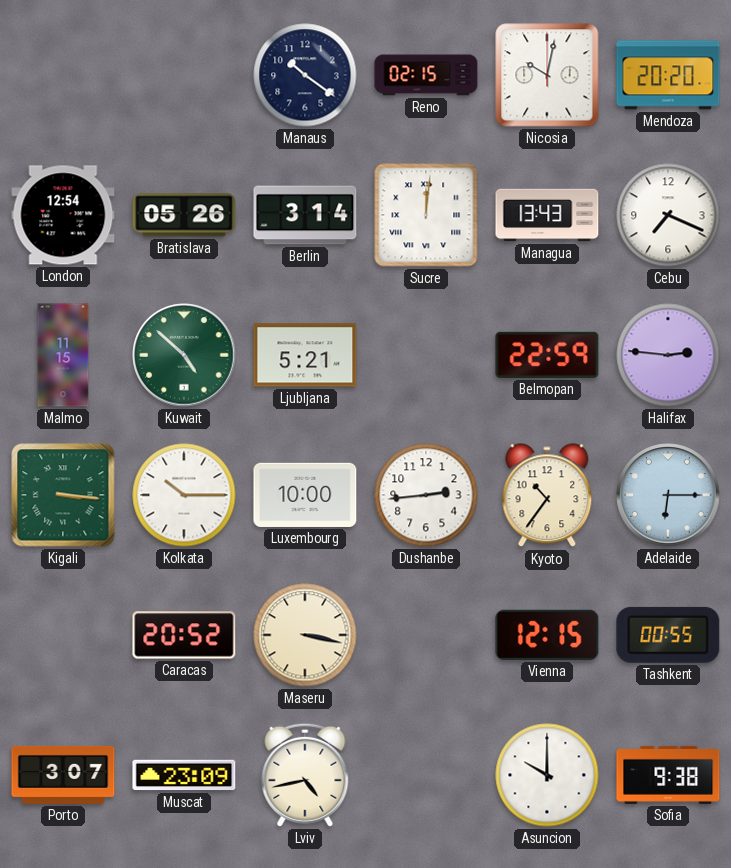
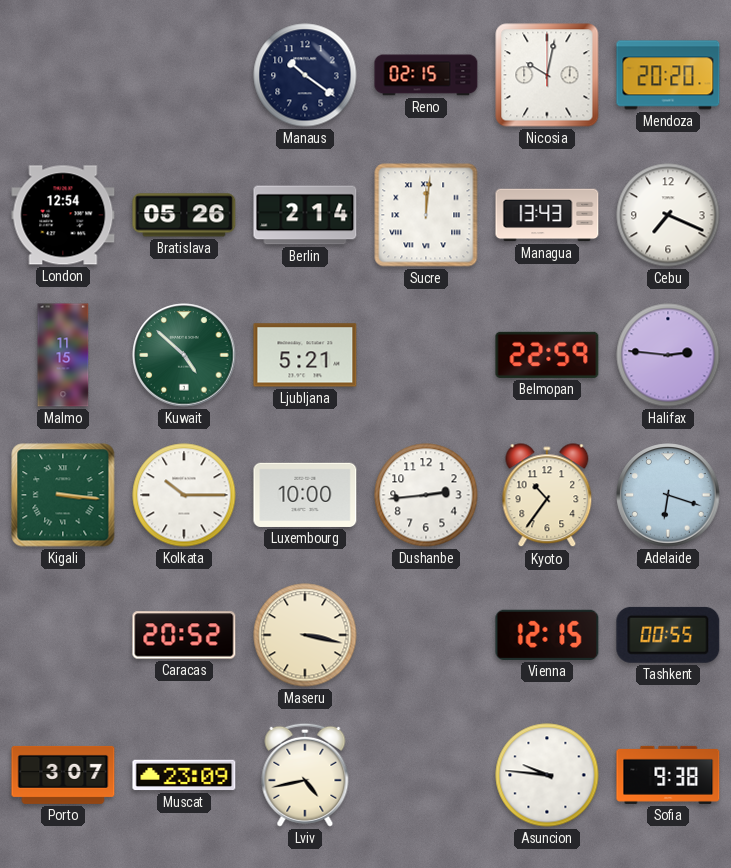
Berlin: 3:14 -> 2:14
Adelaide: 6:15 -> 6:18
Asuncion: 10:00 -> 9:46
